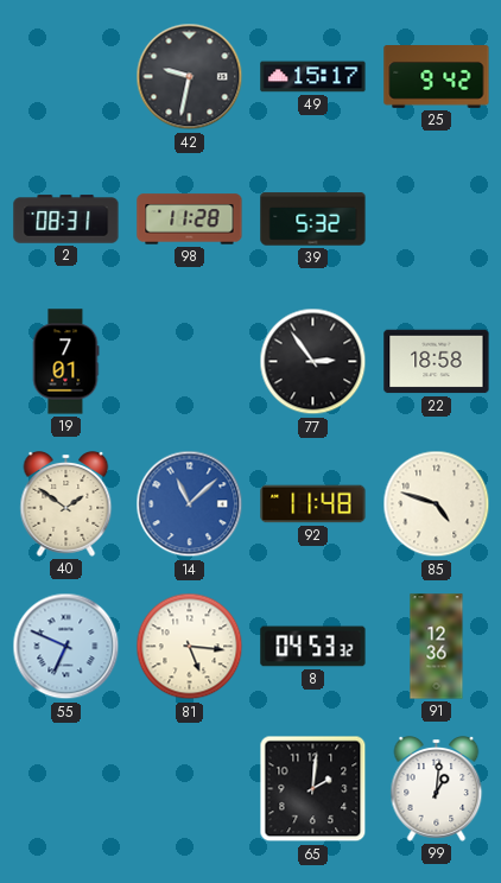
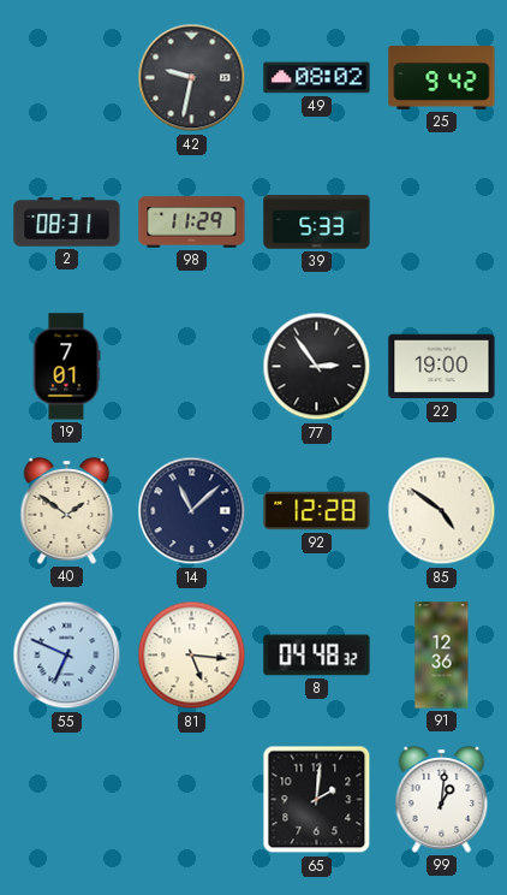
49: 15:17 -> 08:02
98: 11:28 -> 11:29
39: 5:32 -> 5:33
22: 18:58 -> 19:00
14 dial: blue -> navy
92: 11:48 -> 12:28
85: 4:48 -> 4:51
8: 04:53 -> 04:48
